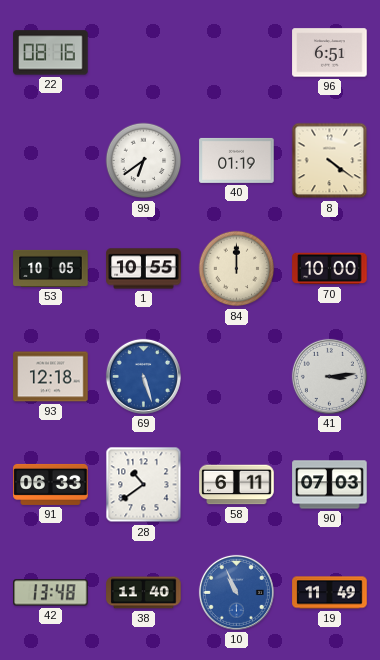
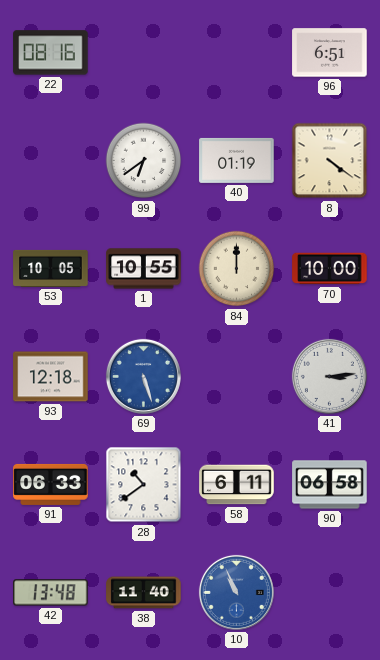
90: 07:03 -> 06:58
19: 11:49 -> none
